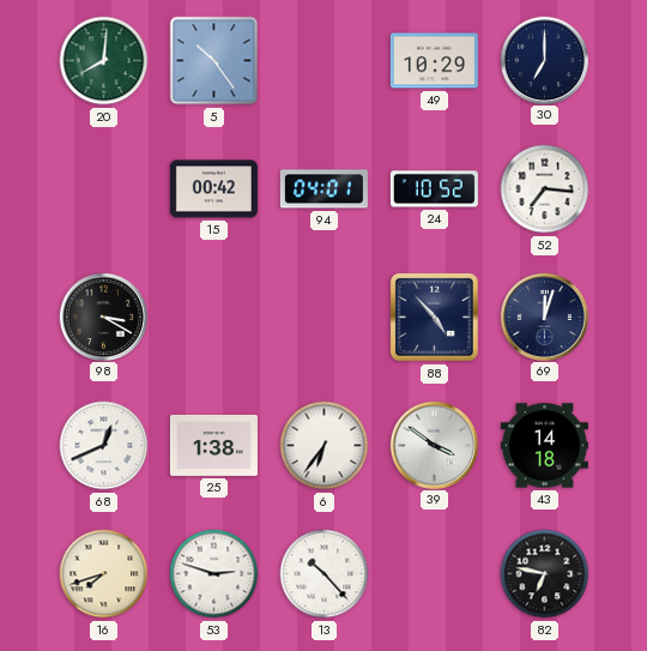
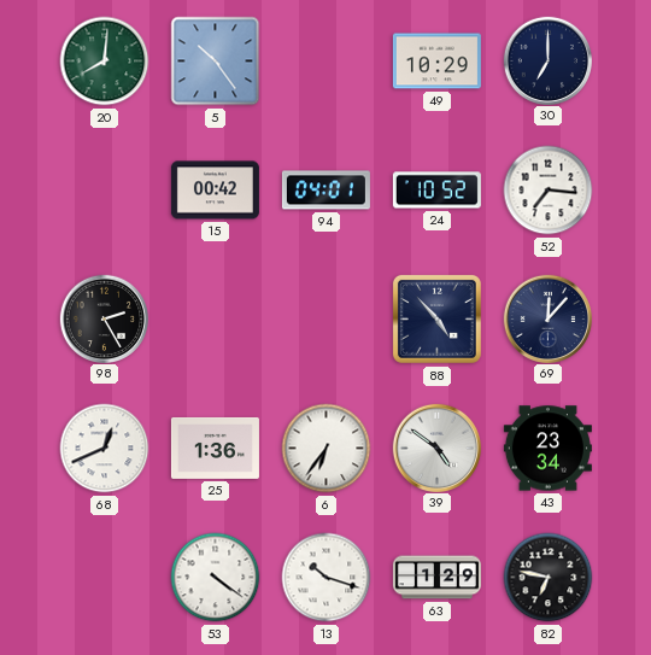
98: 3:20 -> 2:25
69: 12:03 -> 12:07
25: 1:38 -> 1:36
39: 3:51 -> 4:51
43: 14:18 -> 23:34
16: 7:42 -> none
53: 2:48 -> 4:21
13: 10:23 -> 10:18
63: none -> 1:29
